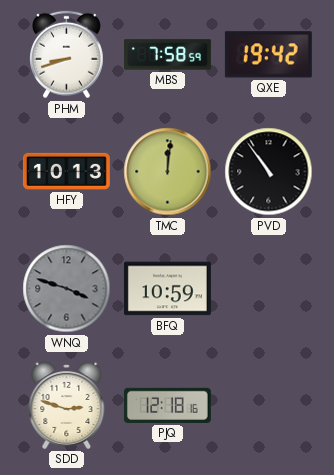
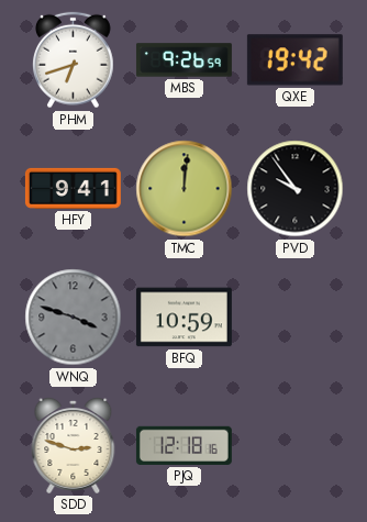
PHM: 8:42 -> 6:42
MBS: 7:58 -> 9:26
HFY: 10:13 -> 9:41
PVD: 10:54 -> 9:54
